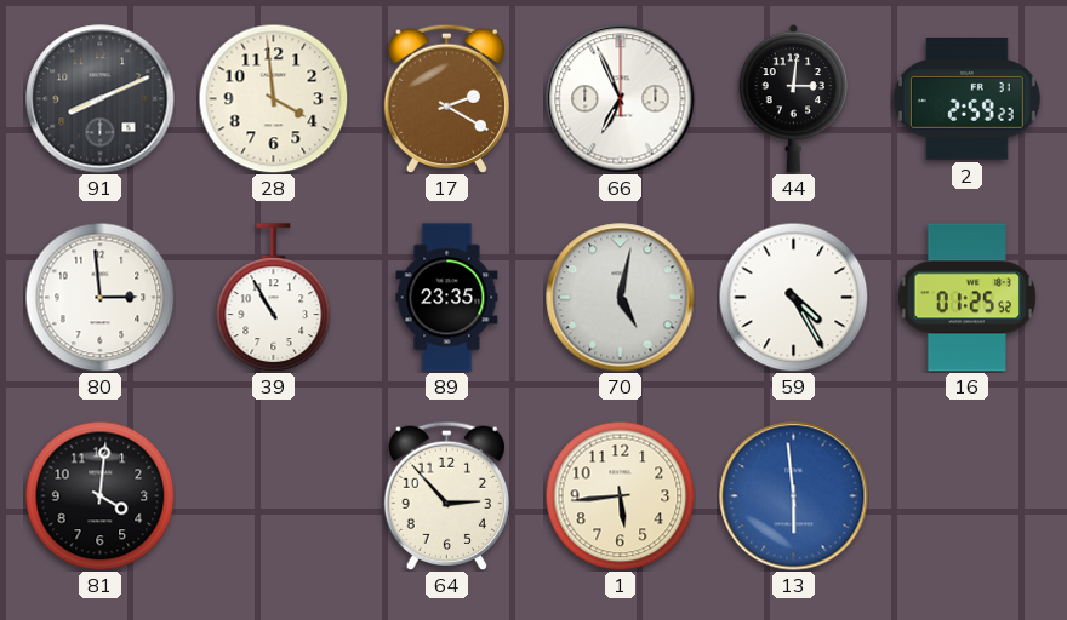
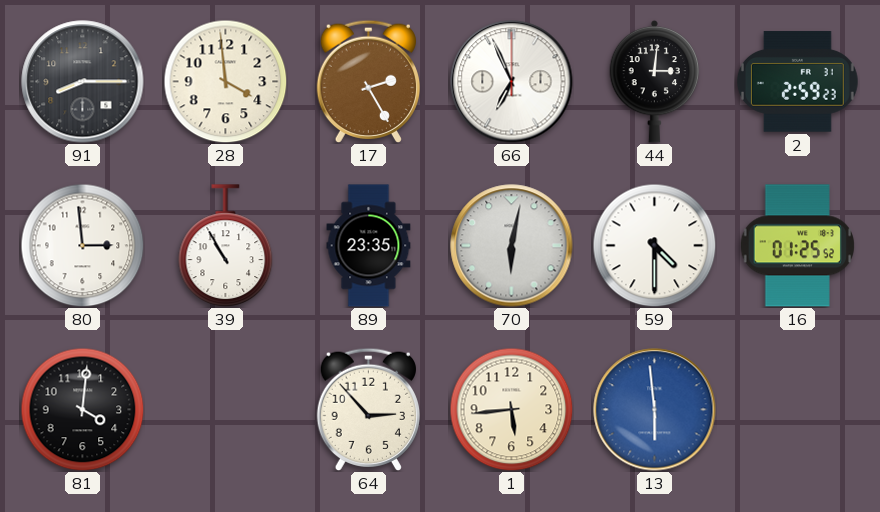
91: 8:11 -> 8:15
17: 2:20 -> 2:25
70: 5:02 -> 6:02
59: 4:25 -> 4:30
